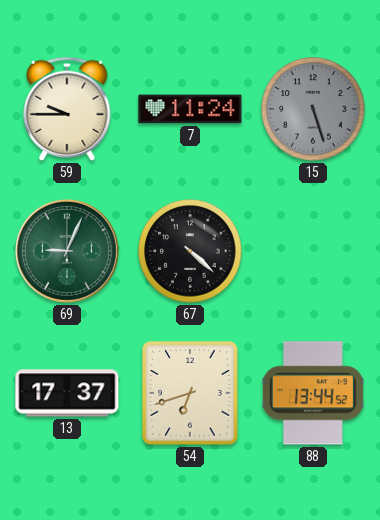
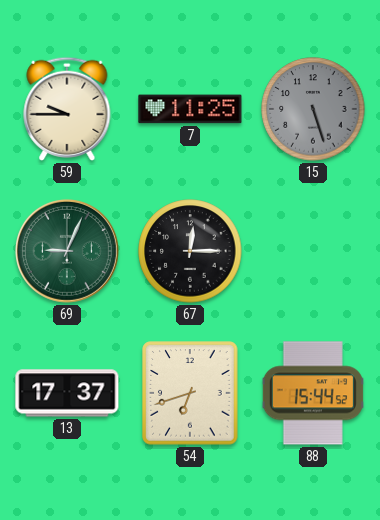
7: 11:24 -> 11:25
67: 4:22 -> 12:15
88: 13:44 -> 15:44
